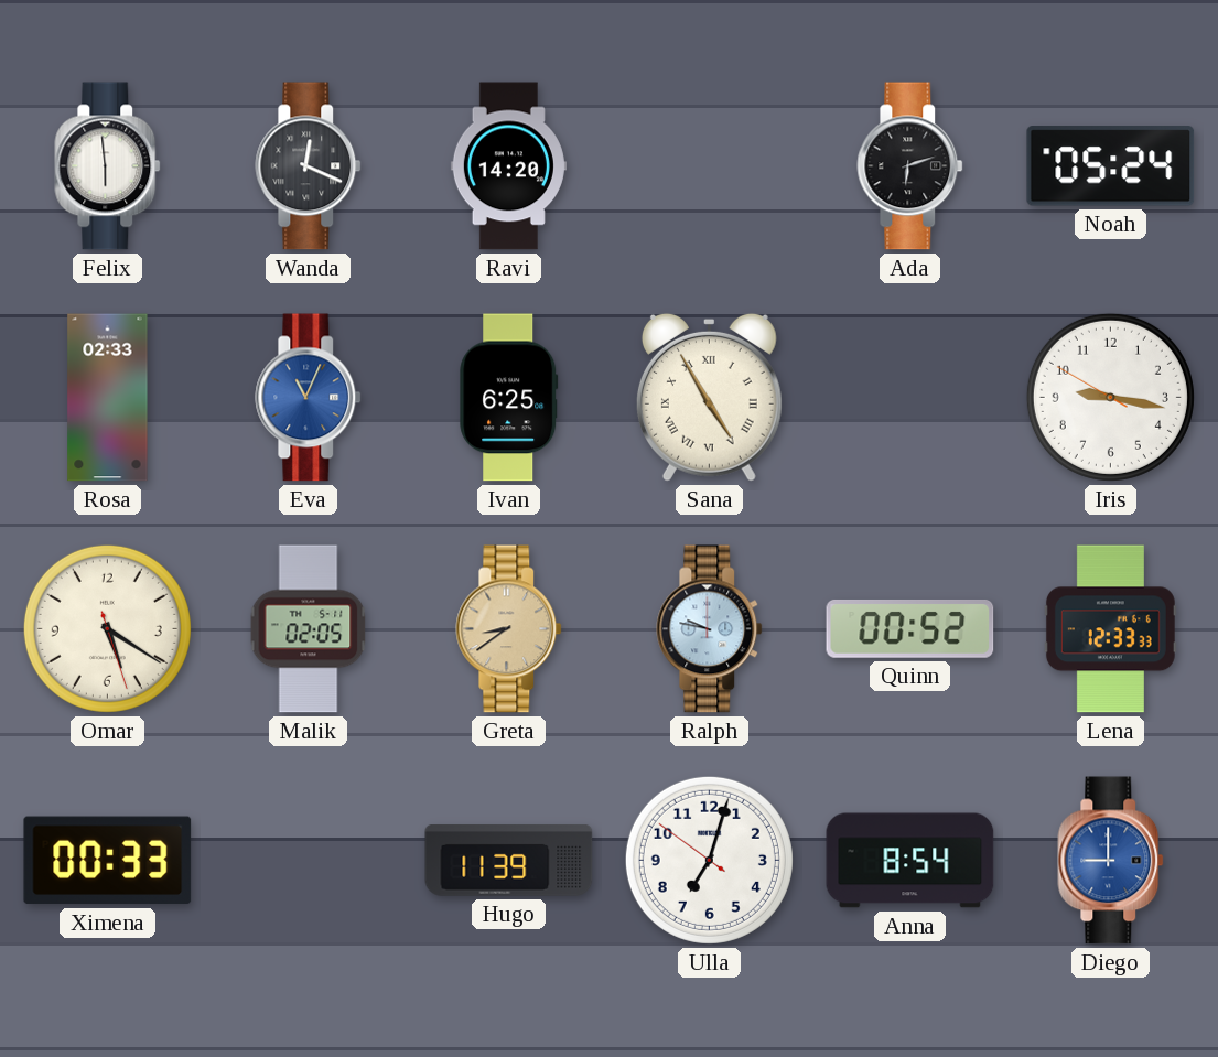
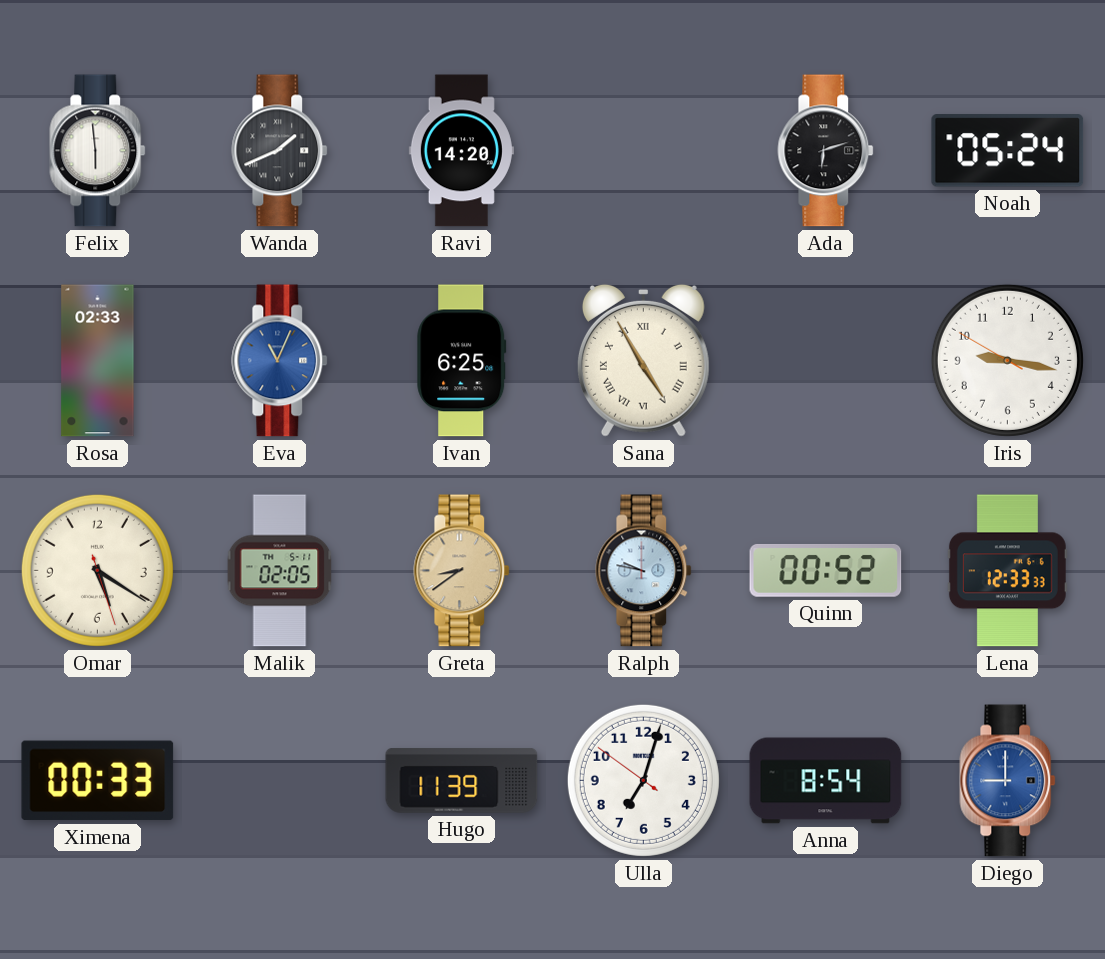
Wanda: 12:19 -> 1:41
